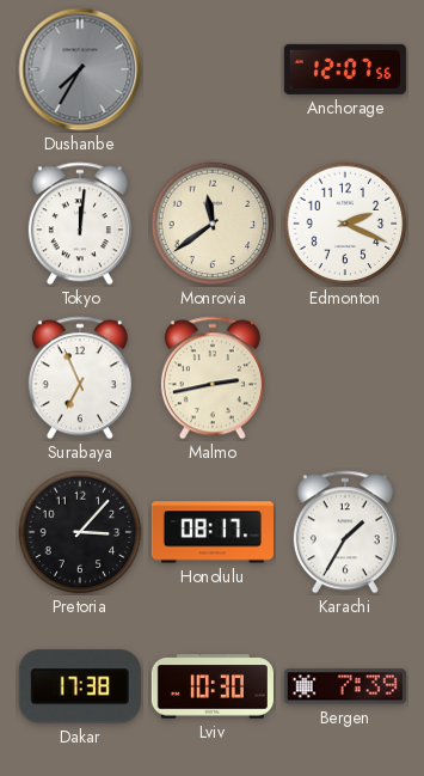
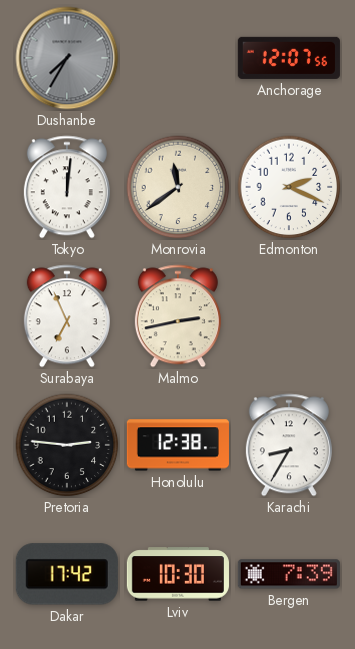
Pretoria: 3:07 -> 2:46
Honolulu: 08:17 -> 12:38
Karachi: 1:35 -> 8:35
Dakar: 17:38 -> 17:42
